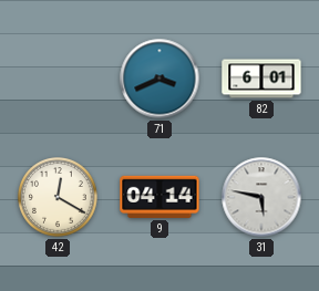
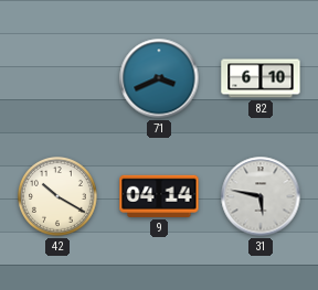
82: 6:01 -> 6:10
42: 12:20 -> 10:20
